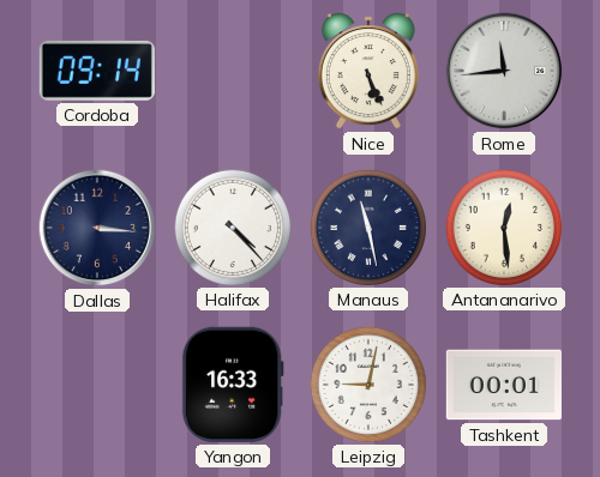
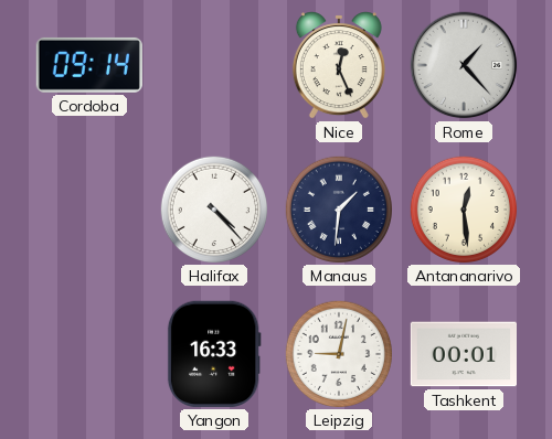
Nice: 5:26 -> 12:26
Rome: 11:44 -> 1:23
Dallas: 3:16 -> none
Manaus: 11:28 -> 1:31
